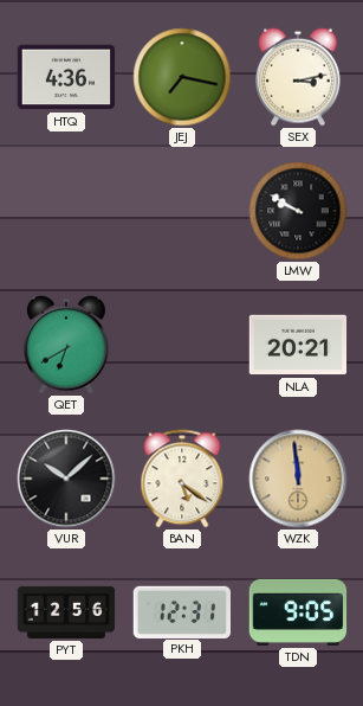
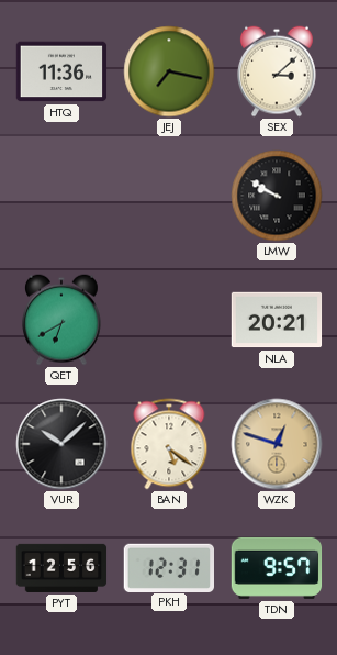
HTQ: 4:36 -> 11:36
SEX: 3:13 -> 3:08
WZK: 11:59 -> 12:48
TDN: 9:05 -> 9:57
